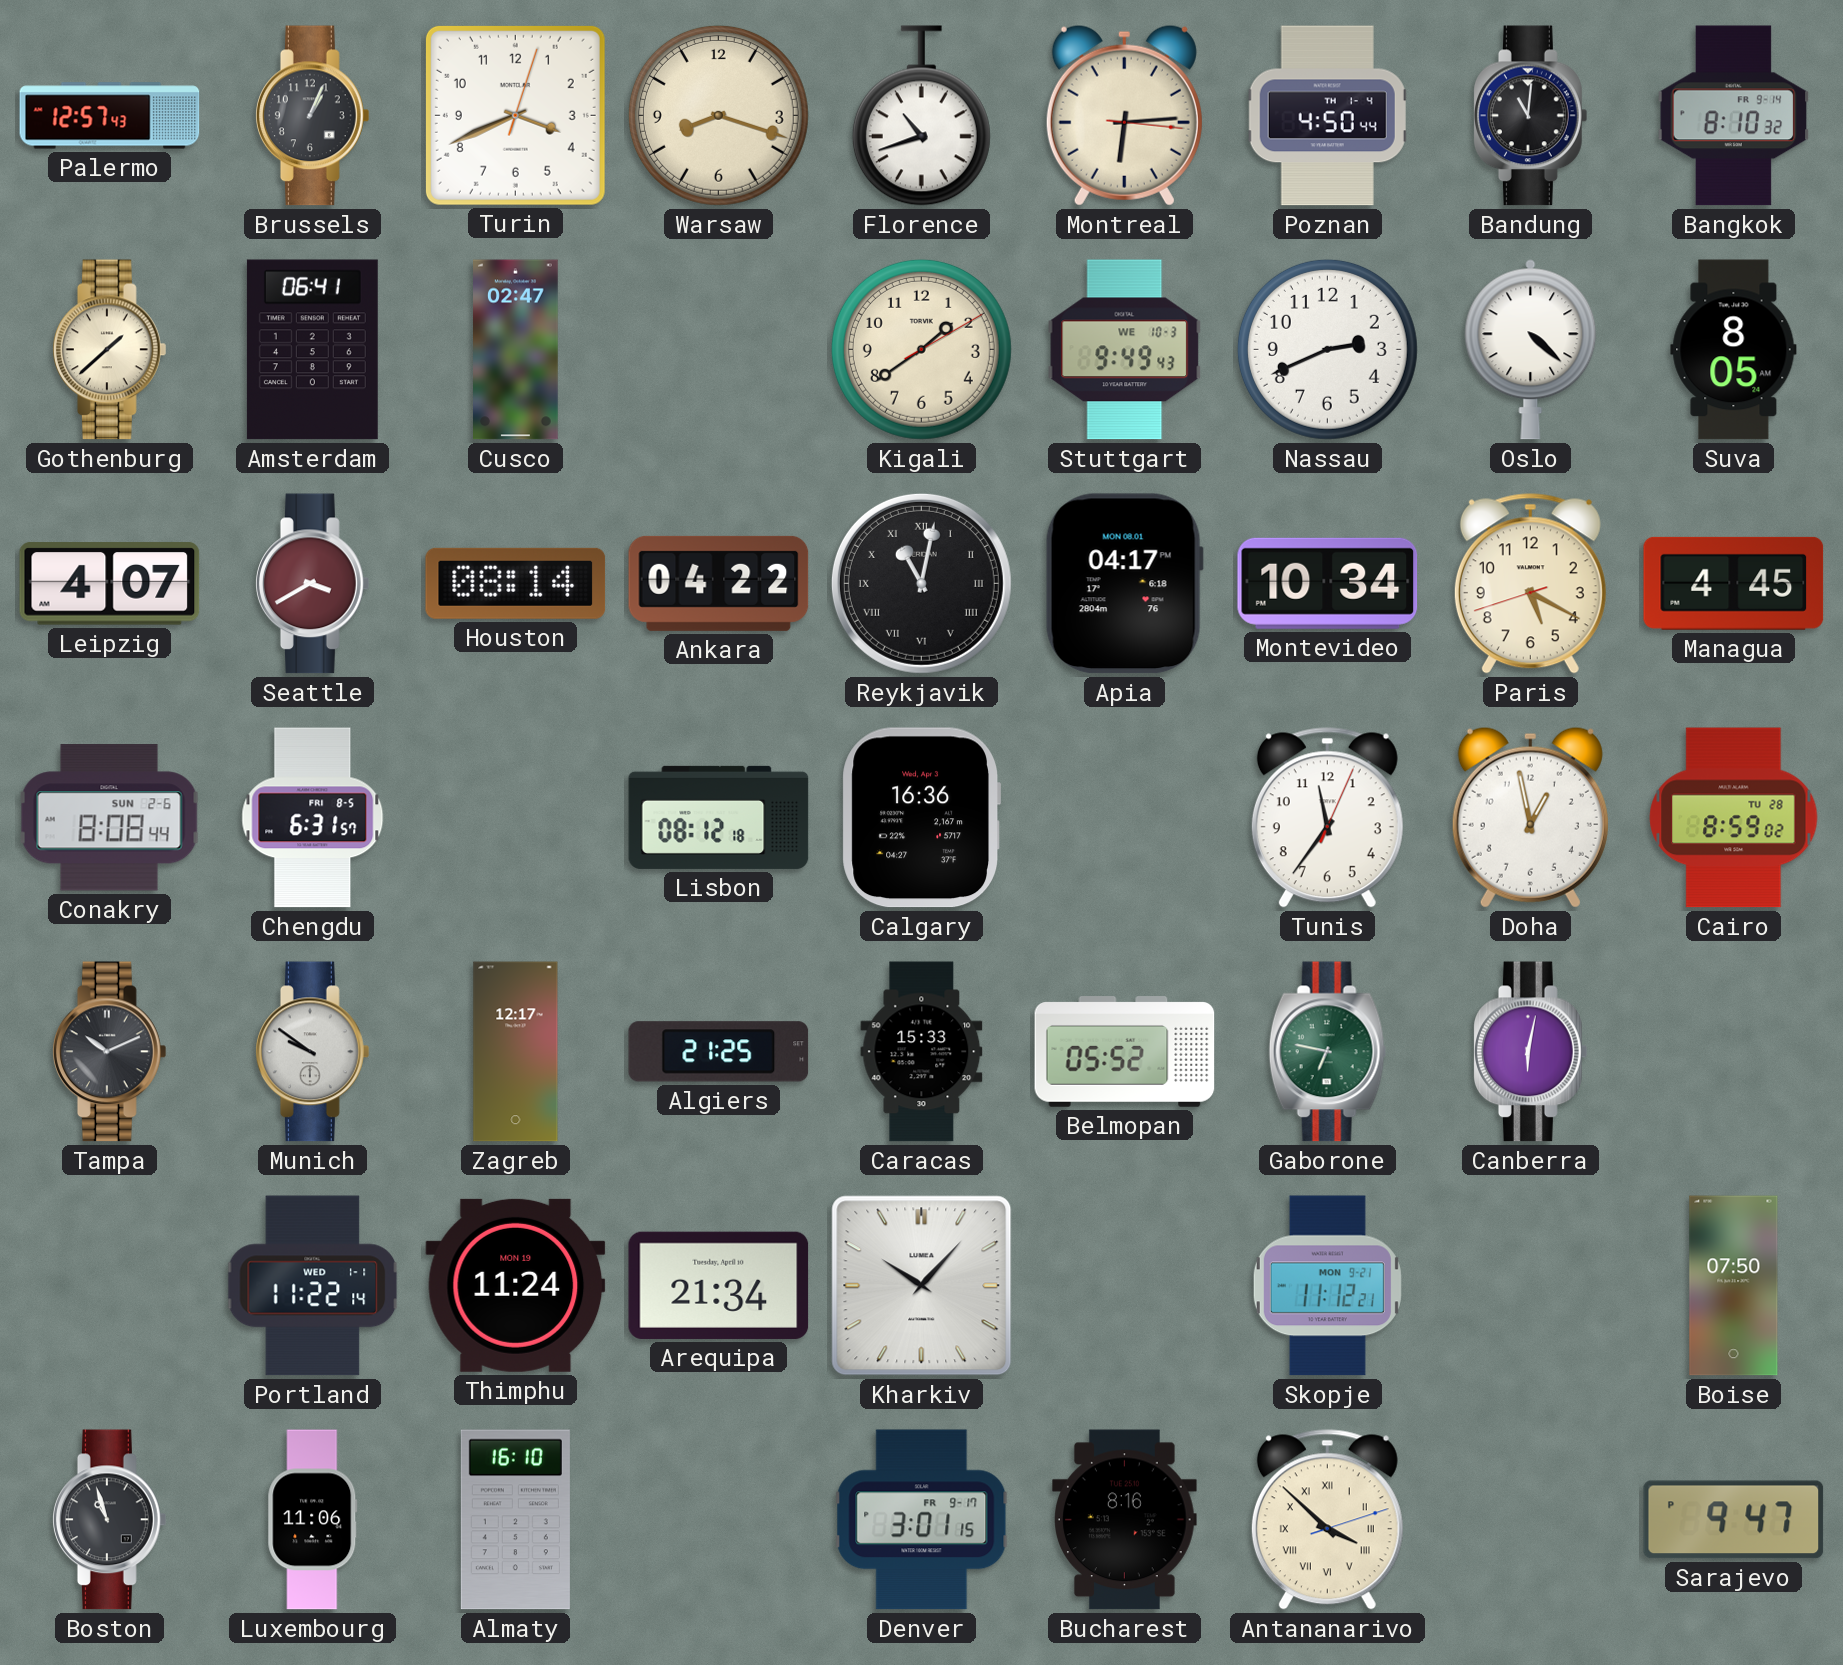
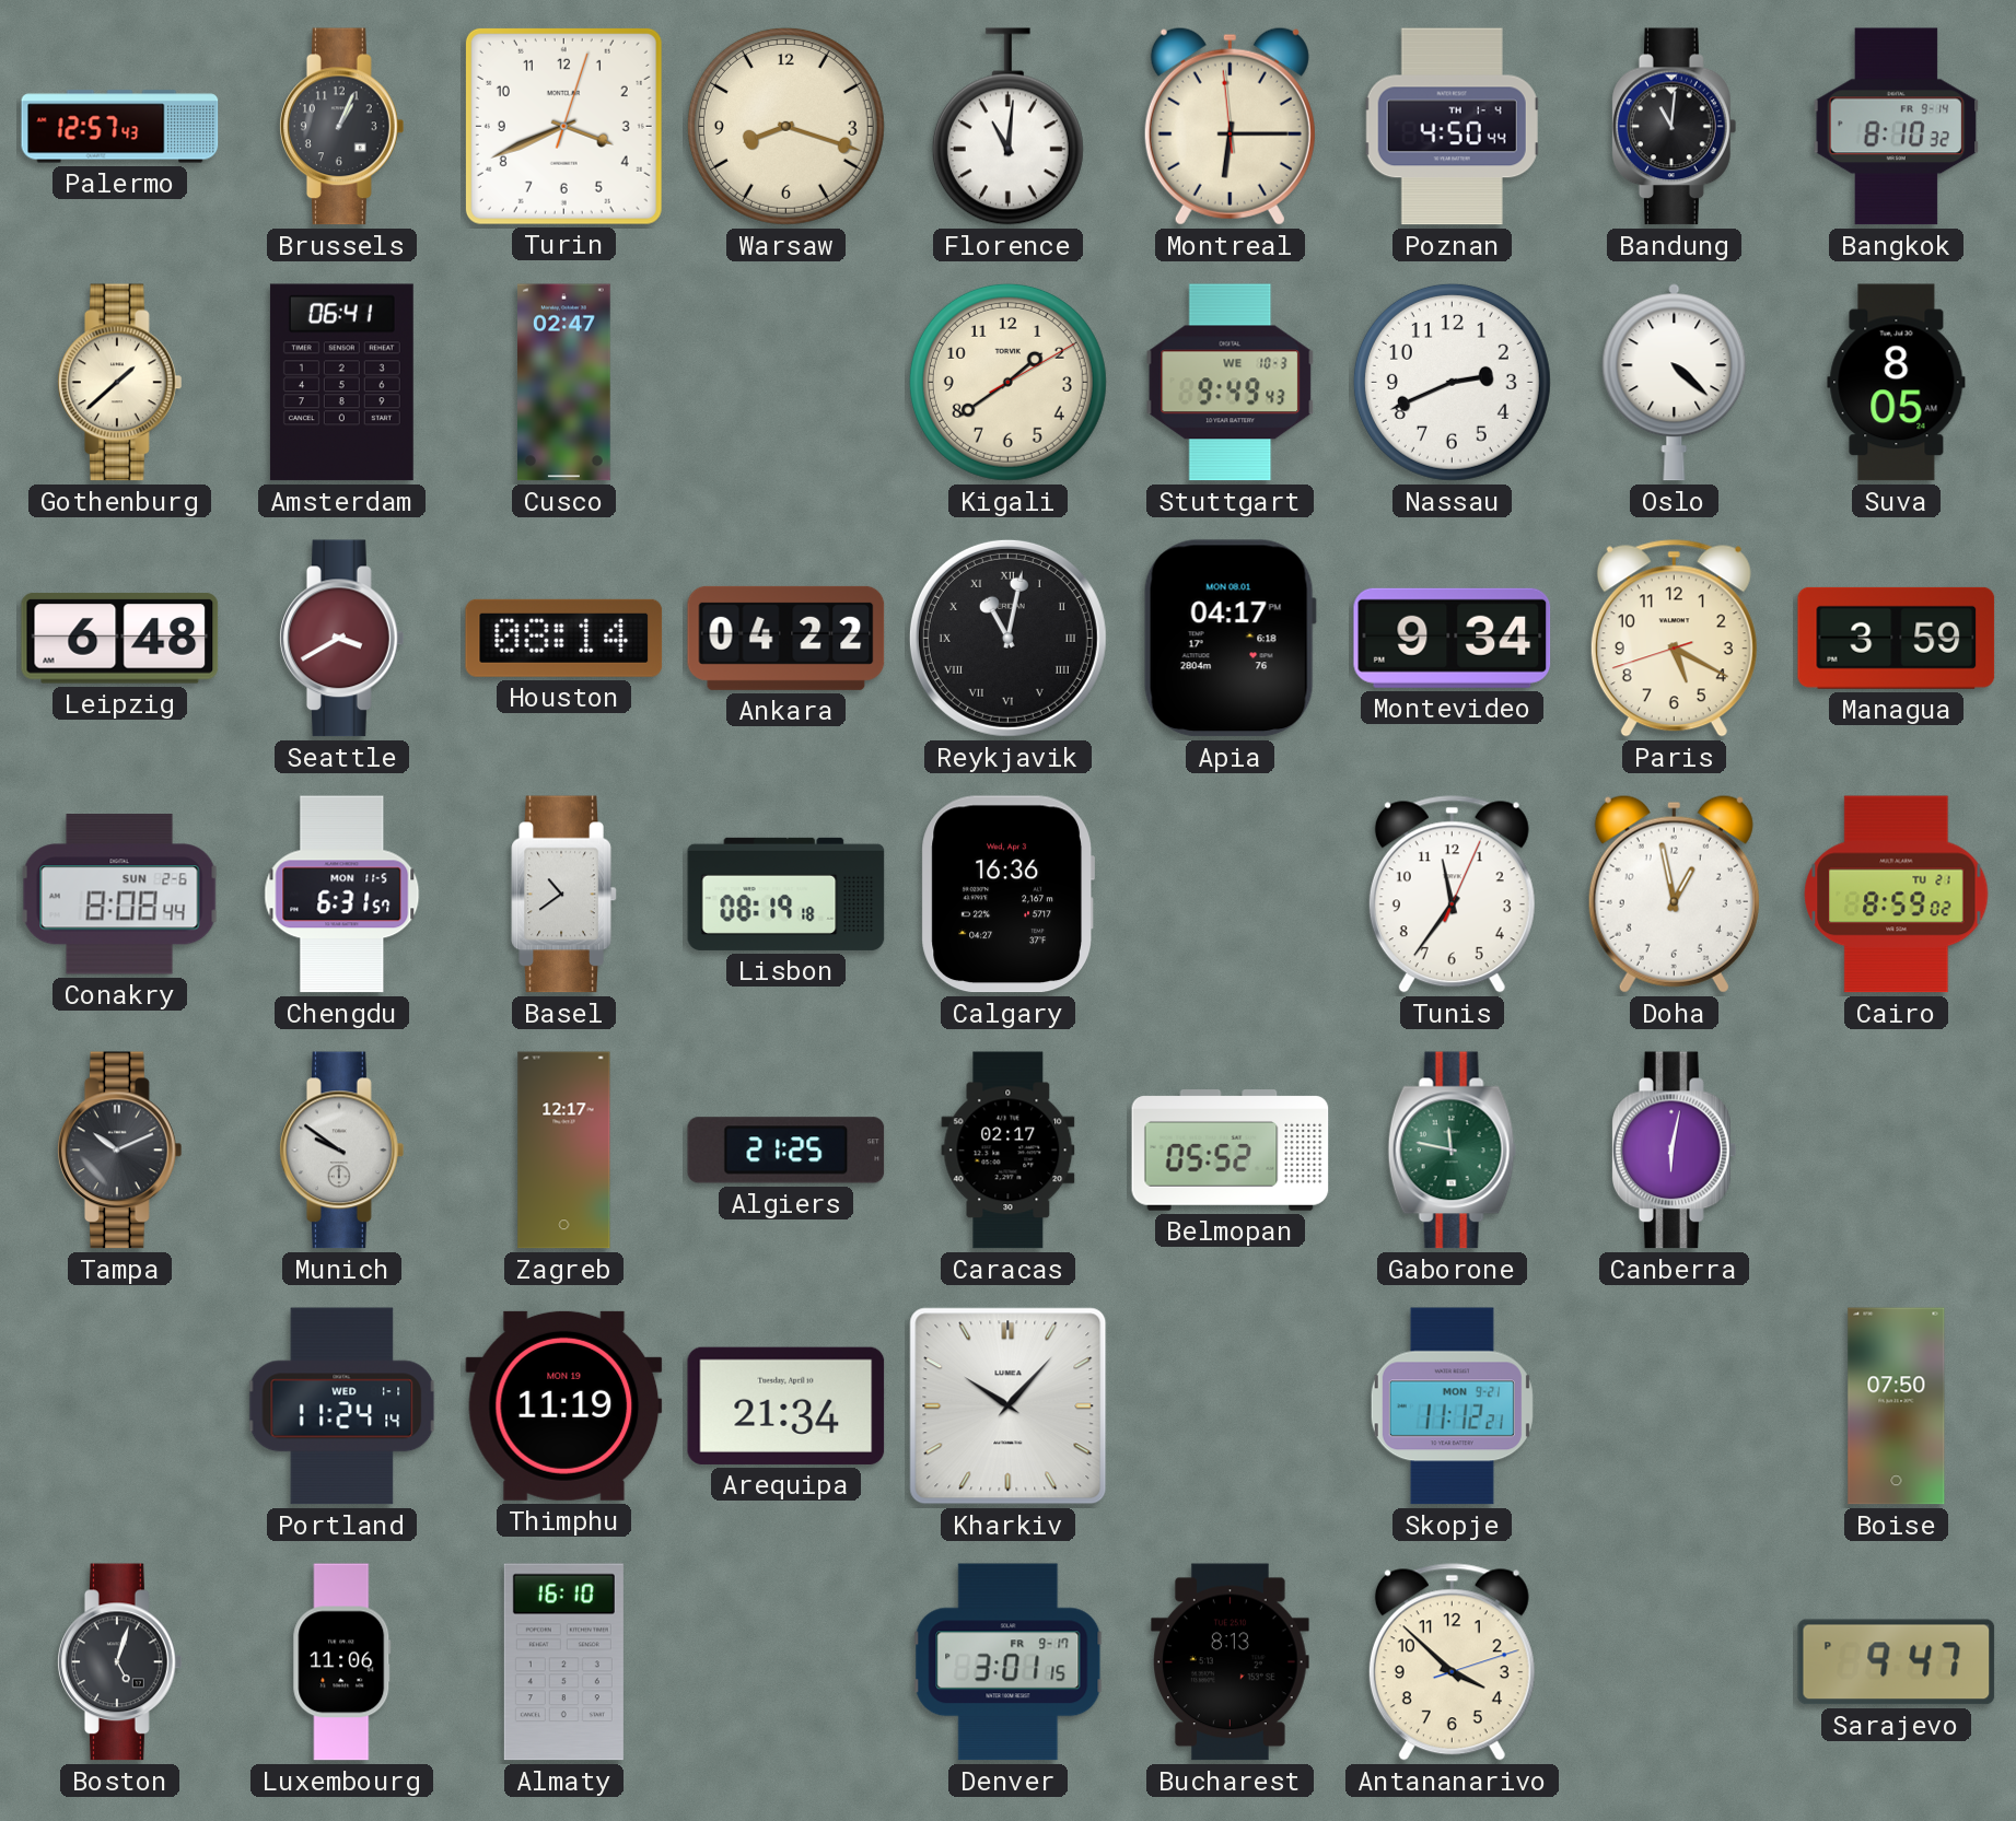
Florence: 10:42 -> 11:01
Montreal: 6:14:16 -> 6:14:59
Leipzig: 4:07 -> 6:48
Montevideo: 10:34 -> 9:34
Managua: 4:45 -> 3:59
Chengdu date: FRI 8-5 -> MON 11-5
Basel: none -> 10:39
Lisbon: 08:12 -> 08:19
Cairo date: TU 28 -> TU 21
Caracas: 15:33 -> 02:17
Gaborone: 6:47 -> 11:47
Portland: 11:22 -> 11:24
Thimphu: 11:24 -> 11:19
Boston: 10:57 -> 5:03
Bucharest: 8:16 -> 8:13
Antananarivo numerals: Roman -> Arabic
